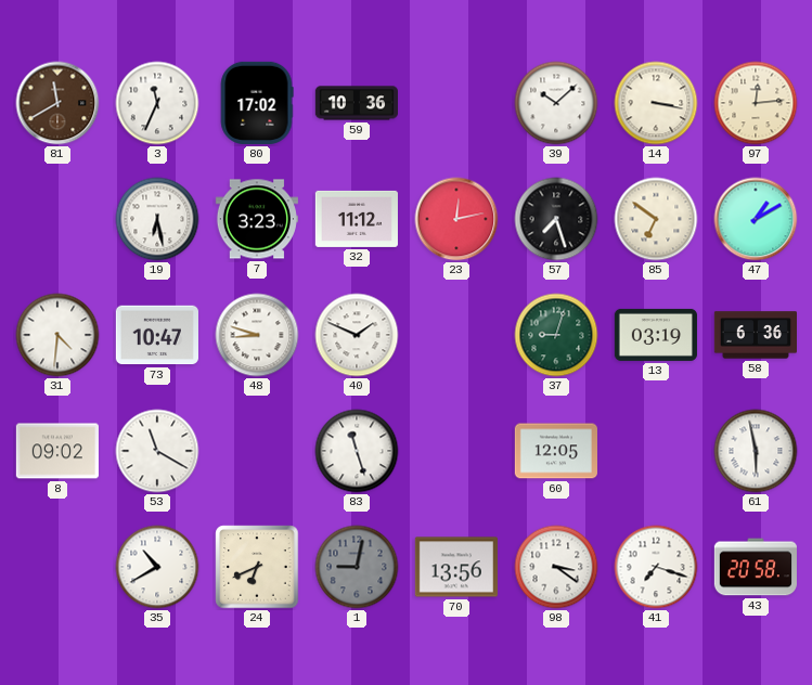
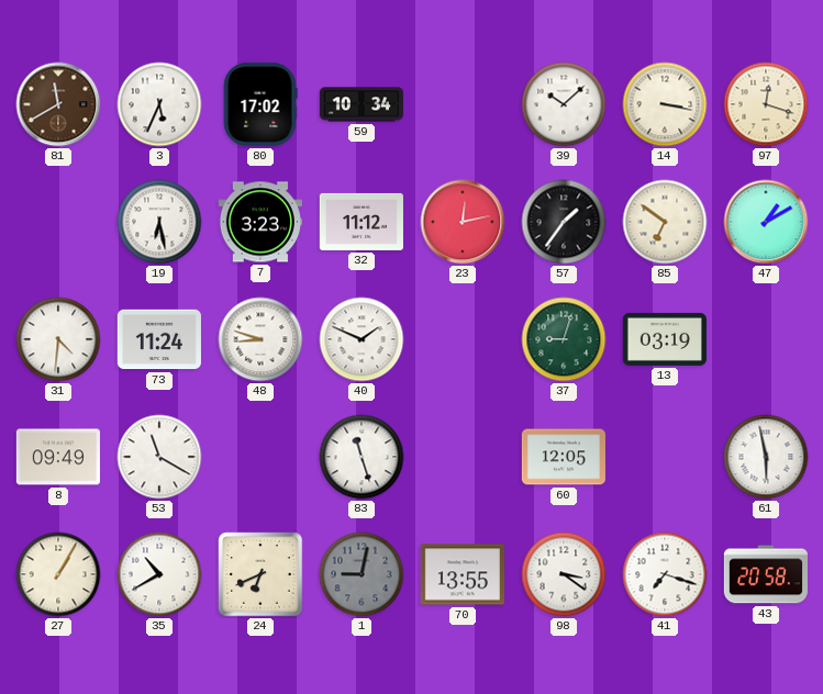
3: 11:34 -> 5:34
59: 10:36 -> 10:34
97: 12:14 -> 12:18
57: 7:27 -> 1:36
73: 10:47 -> 11:24
58: 6:36 -> none
8: 09:02 -> 09:49
27: none -> 1:05
70: 13:56 -> 13:55
